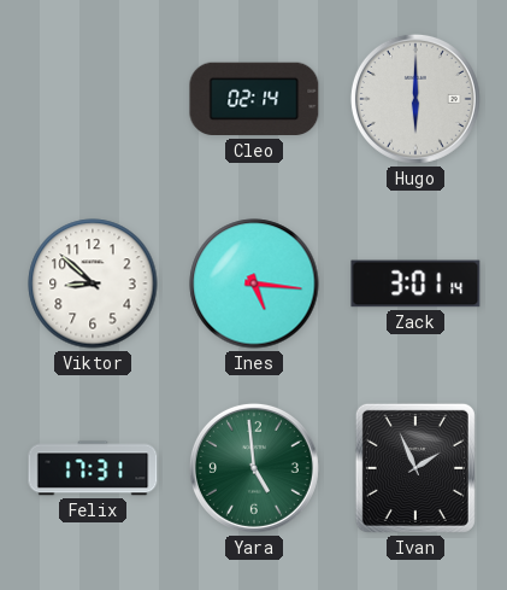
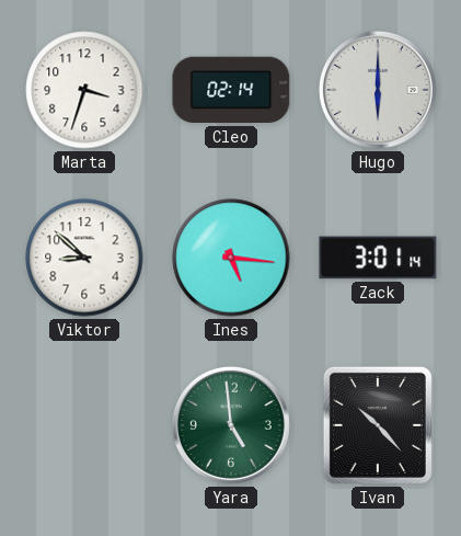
Marta: none -> 3:33
Felix: 17:31 -> none
Ivan: 1:56 -> 10:23
